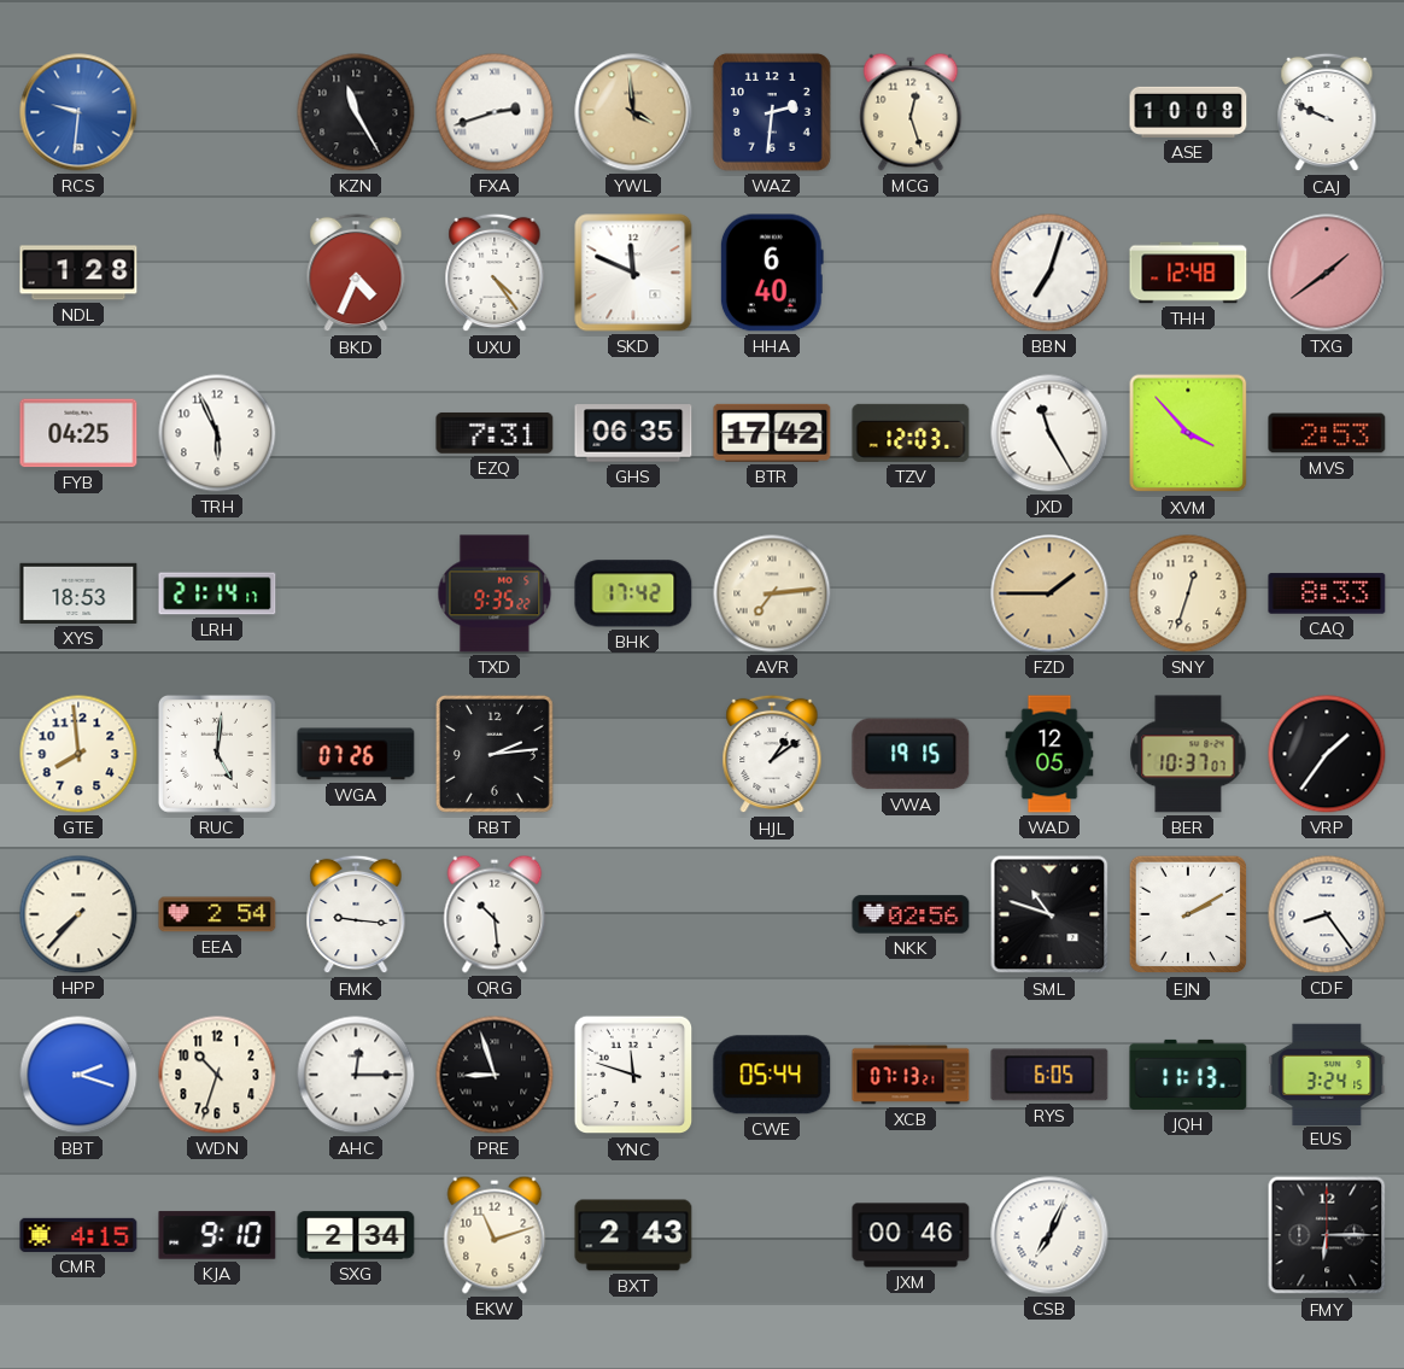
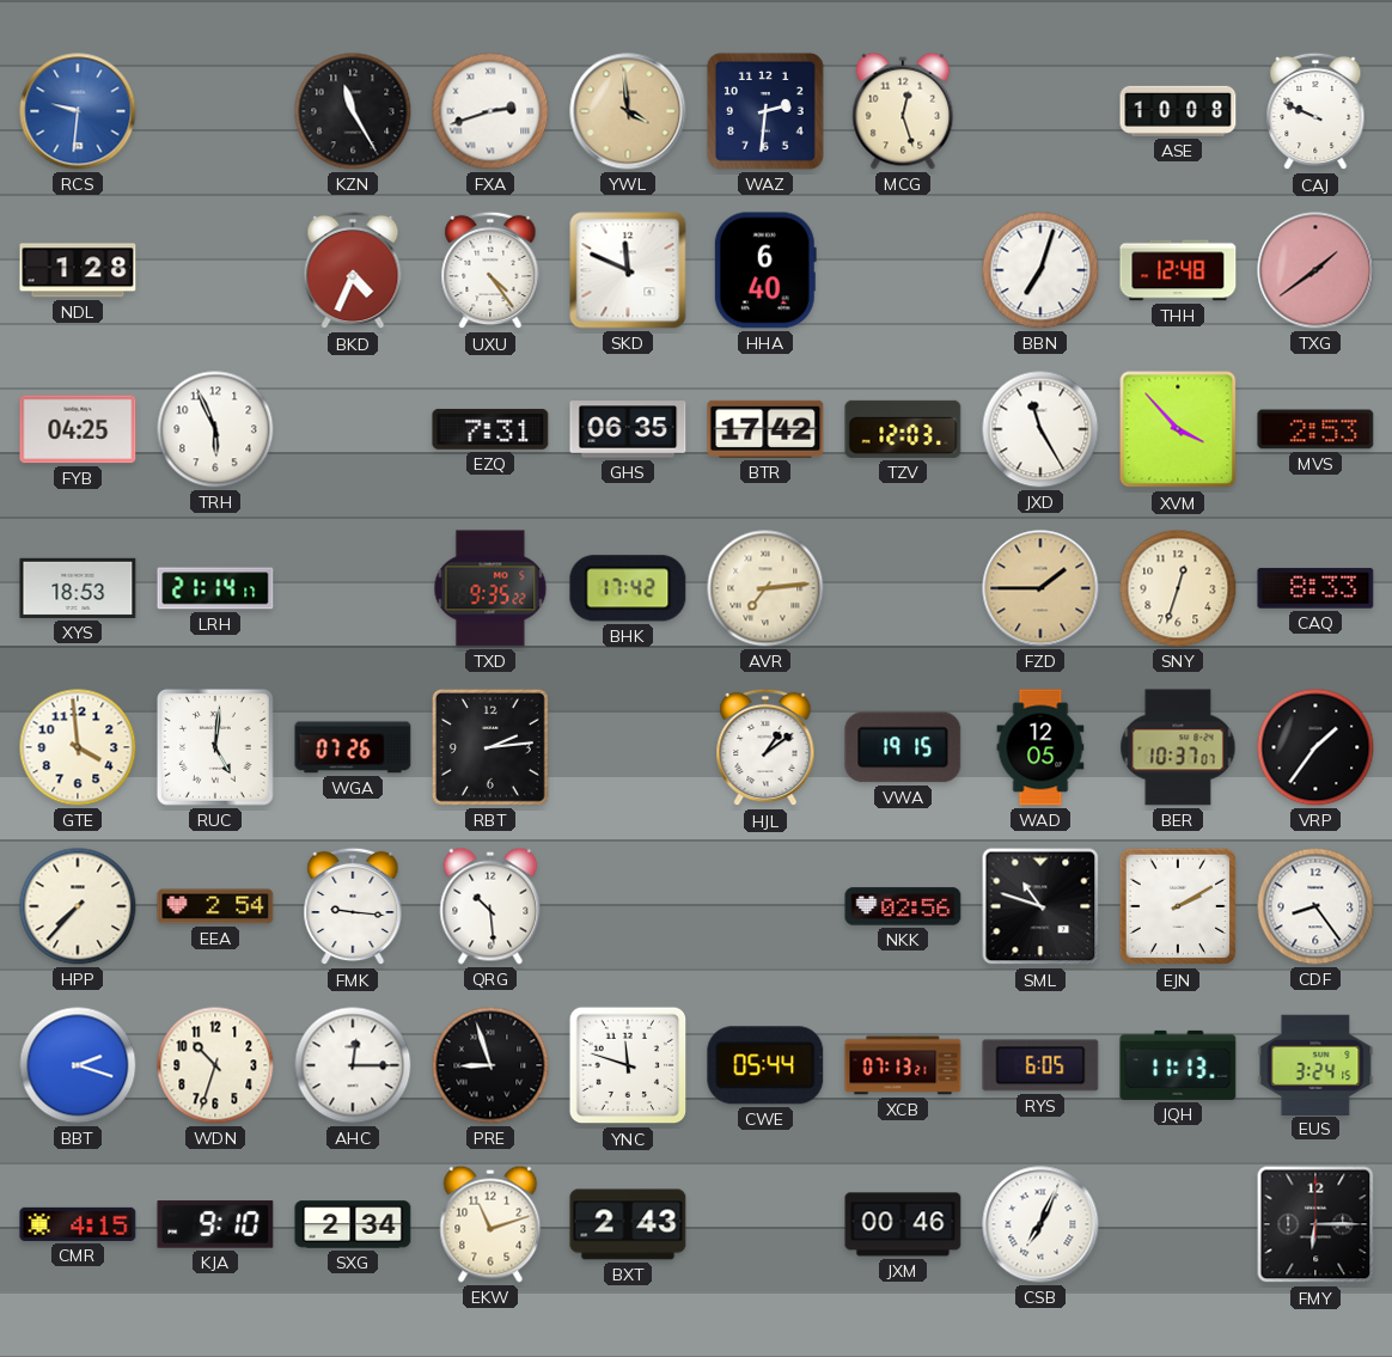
GTE: 7:59 -> 3:59
